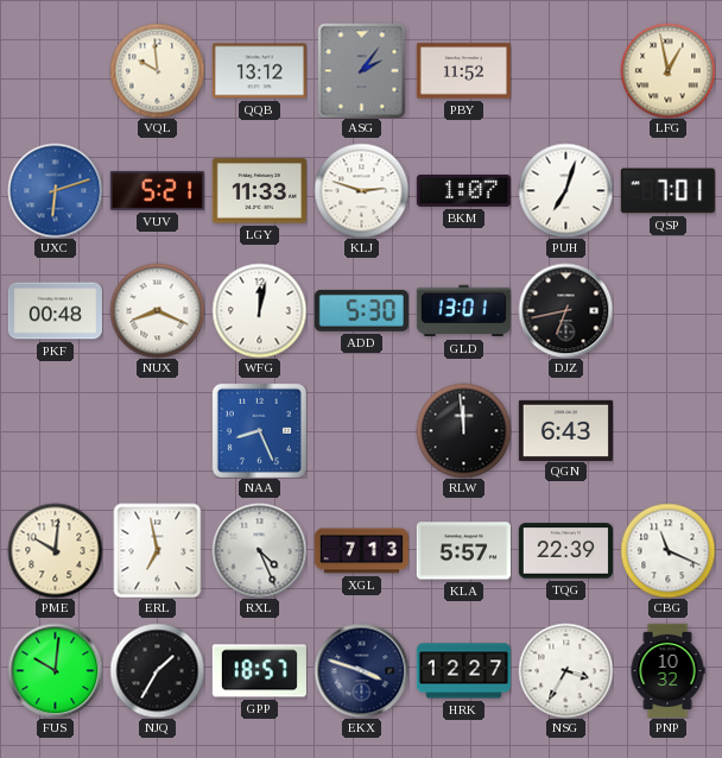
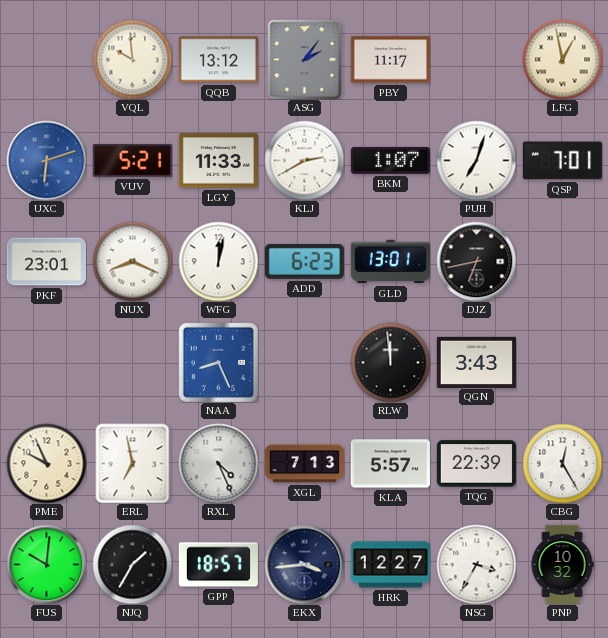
PBY: 11:52 -> 11:17
KLJ: 2:48 -> 2:40
PKF: 00:48 -> 23:01
ADD: 5:30 -> 6:23
QGN: 6:43 -> 3:43
PME: 10:01 -> 9:56
CBG: 11:19 -> 12:25
EKX: 3:48 -> 3:44
